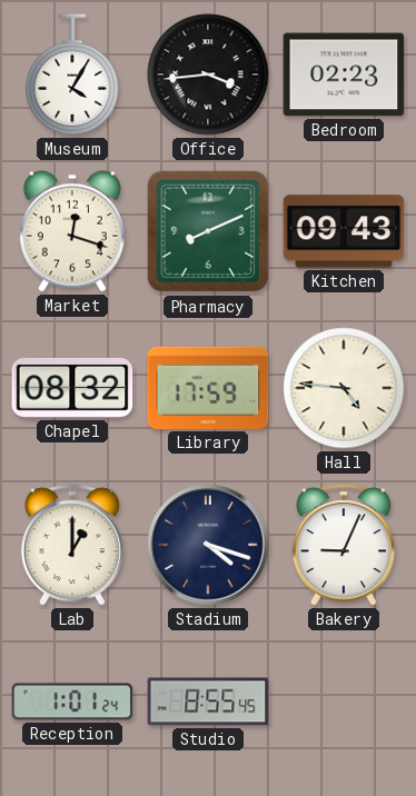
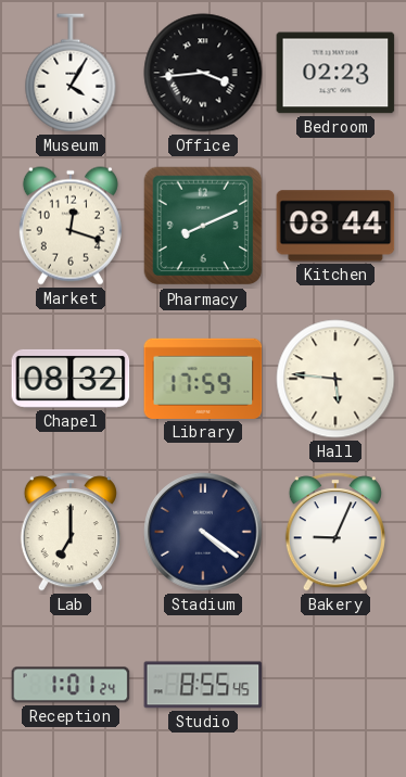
Kitchen: 09:43 -> 08:44
Hall: 4:46 -> 5:46
Lab: 1:00 -> 7:00
Stadium: 4:18 -> 4:21
